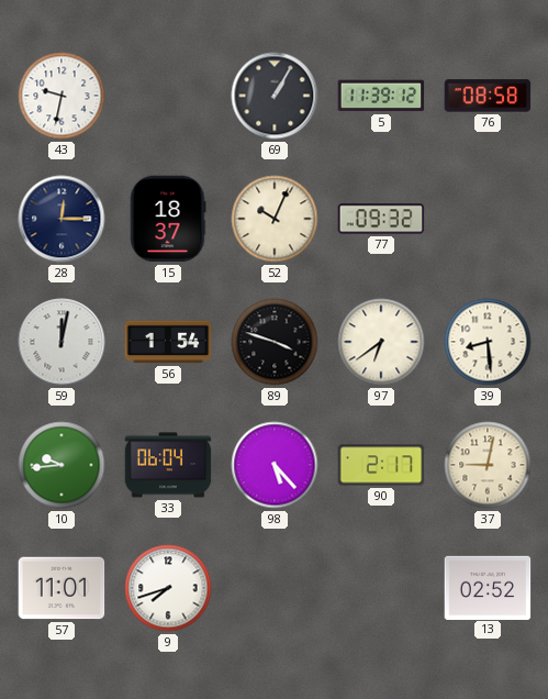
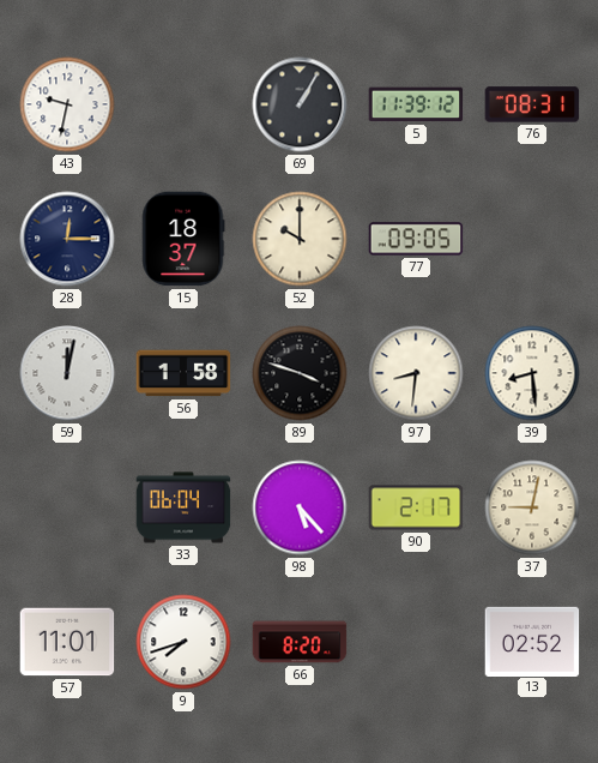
76: 08:58 -> 08:31
52: 10:04 -> 10:00
77: 09:32 -> 09:05
56: 1:54 -> 1:58
97: 6:39 -> 8:31
10: 9:44 -> none
66: none -> 8:20
